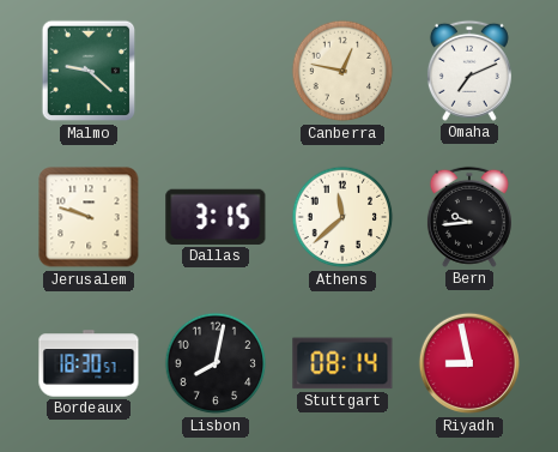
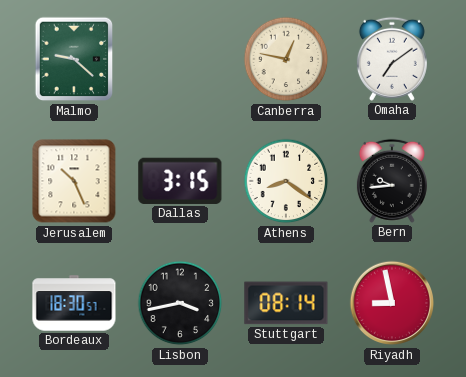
Omaha: 7:11 -> 7:09
Jerusalem: 9:48 -> 10:26
Athens: 11:38 -> 8:21
Lisbon: 8:02 -> 3:43
